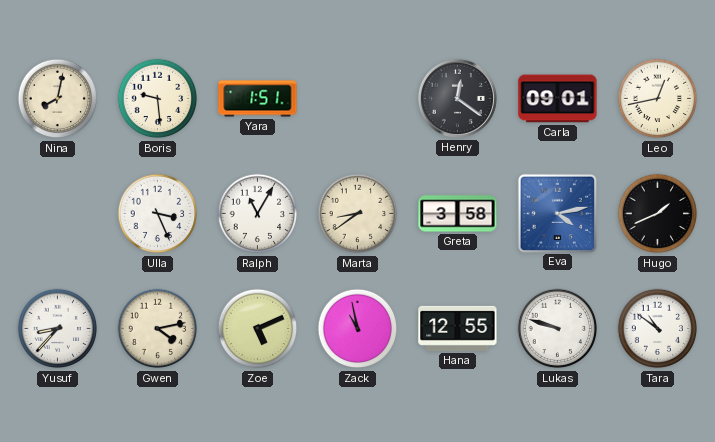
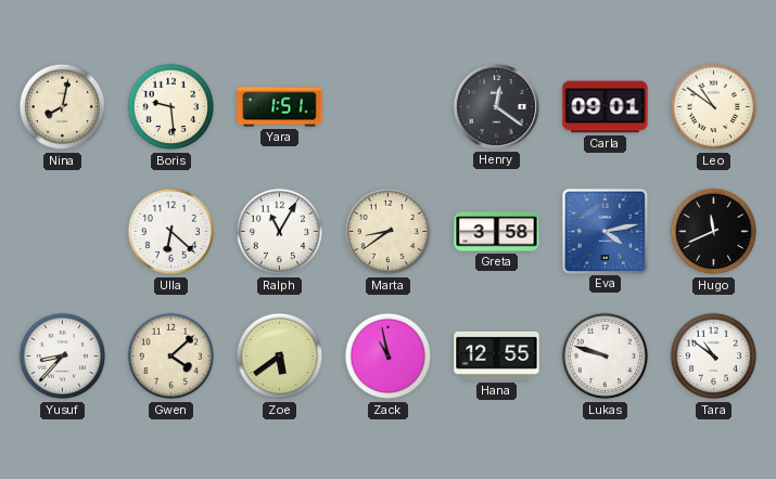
Leo: 12:43 -> 10:51
Ulla: 3:26 -> 6:22
Hugo: 1:41 -> 11:41
Gwen: 4:13 -> 4:08
Zoe: 5:11 -> 5:39
